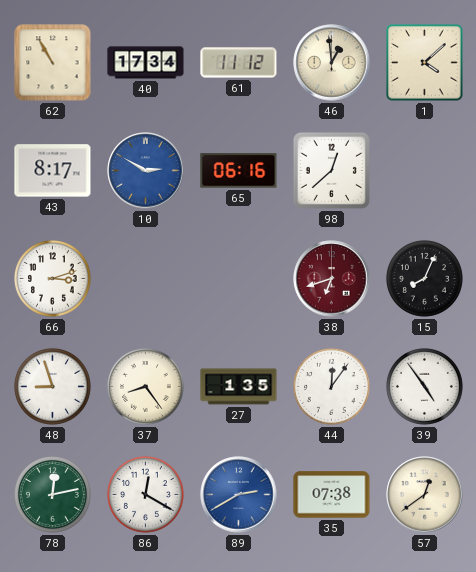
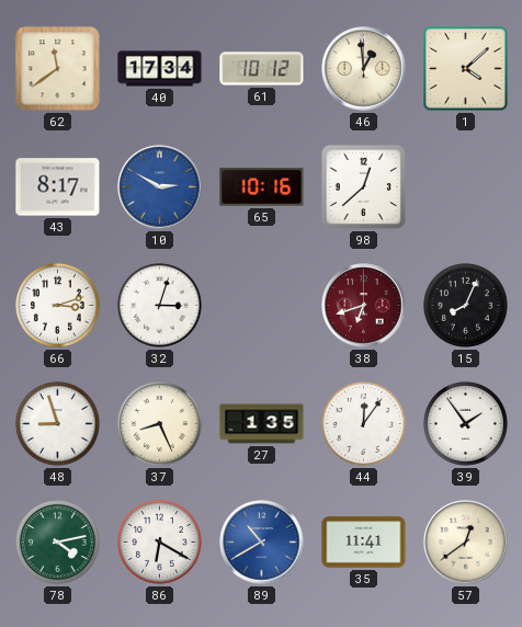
62: 10:55 -> 11:39
61: 11:12 -> 10:12
65: 06:16 -> 10:16
32: none -> 3:03
37: 8:24 -> 8:26
39: 4:54 -> 1:54
78: 12:13 -> 4:13
86: 12:20 -> 6:20
89: 2:40 -> 10:40
35: 07:38 -> 11:41
